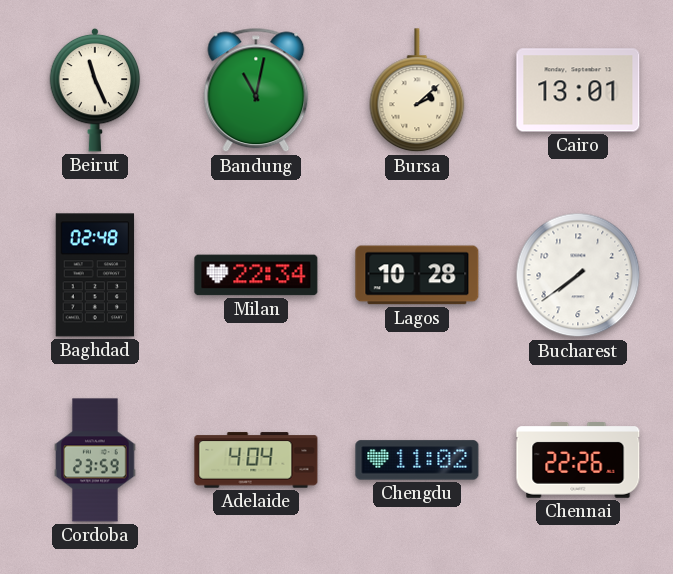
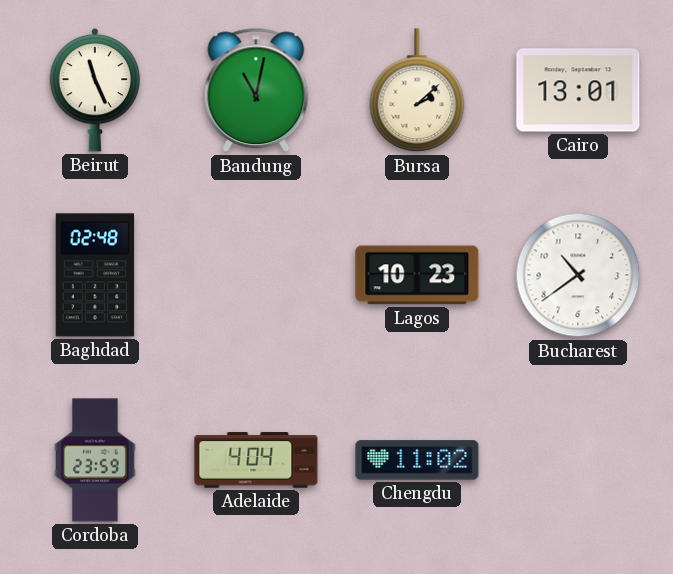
Milan: 22:34 -> none
Lagos: 10:28 -> 10:23
Bucharest: 7:39 -> 10:39
Chennai: 22:26 -> none
